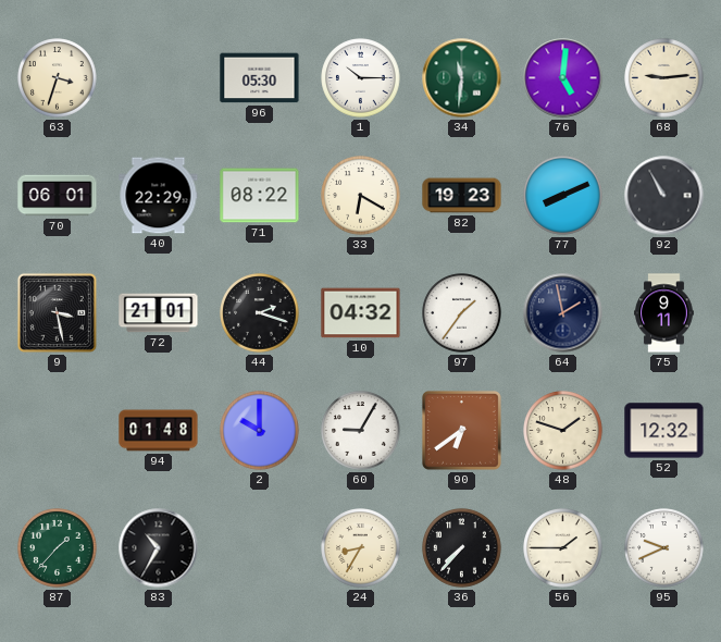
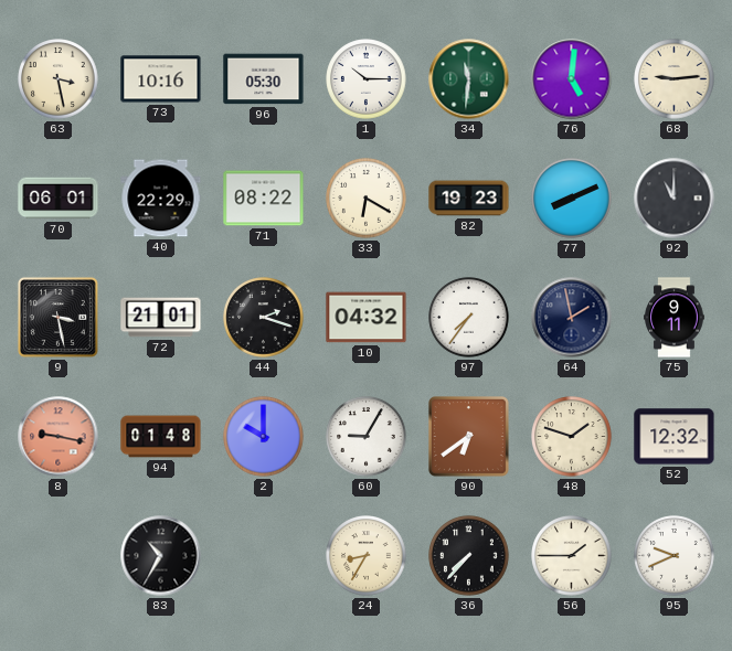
63: 3:33 -> 3:28
73: none -> 10:16
92: 10:55 -> 11:00
97: 1:36 -> 7:36
8: none -> 9:17
87: 1:37 -> none
